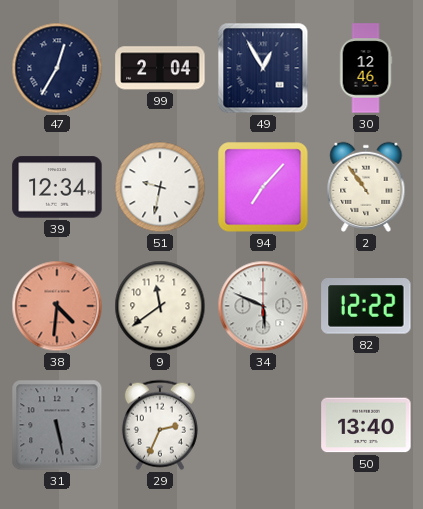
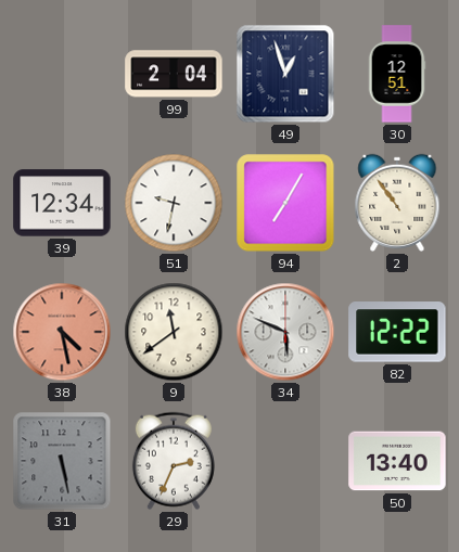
47: 12:35 -> none
49: 12:55 -> 12:57
30: 12:46 -> 12:51
94: 7:07 -> 7:05
38: 4:31 -> 4:28
